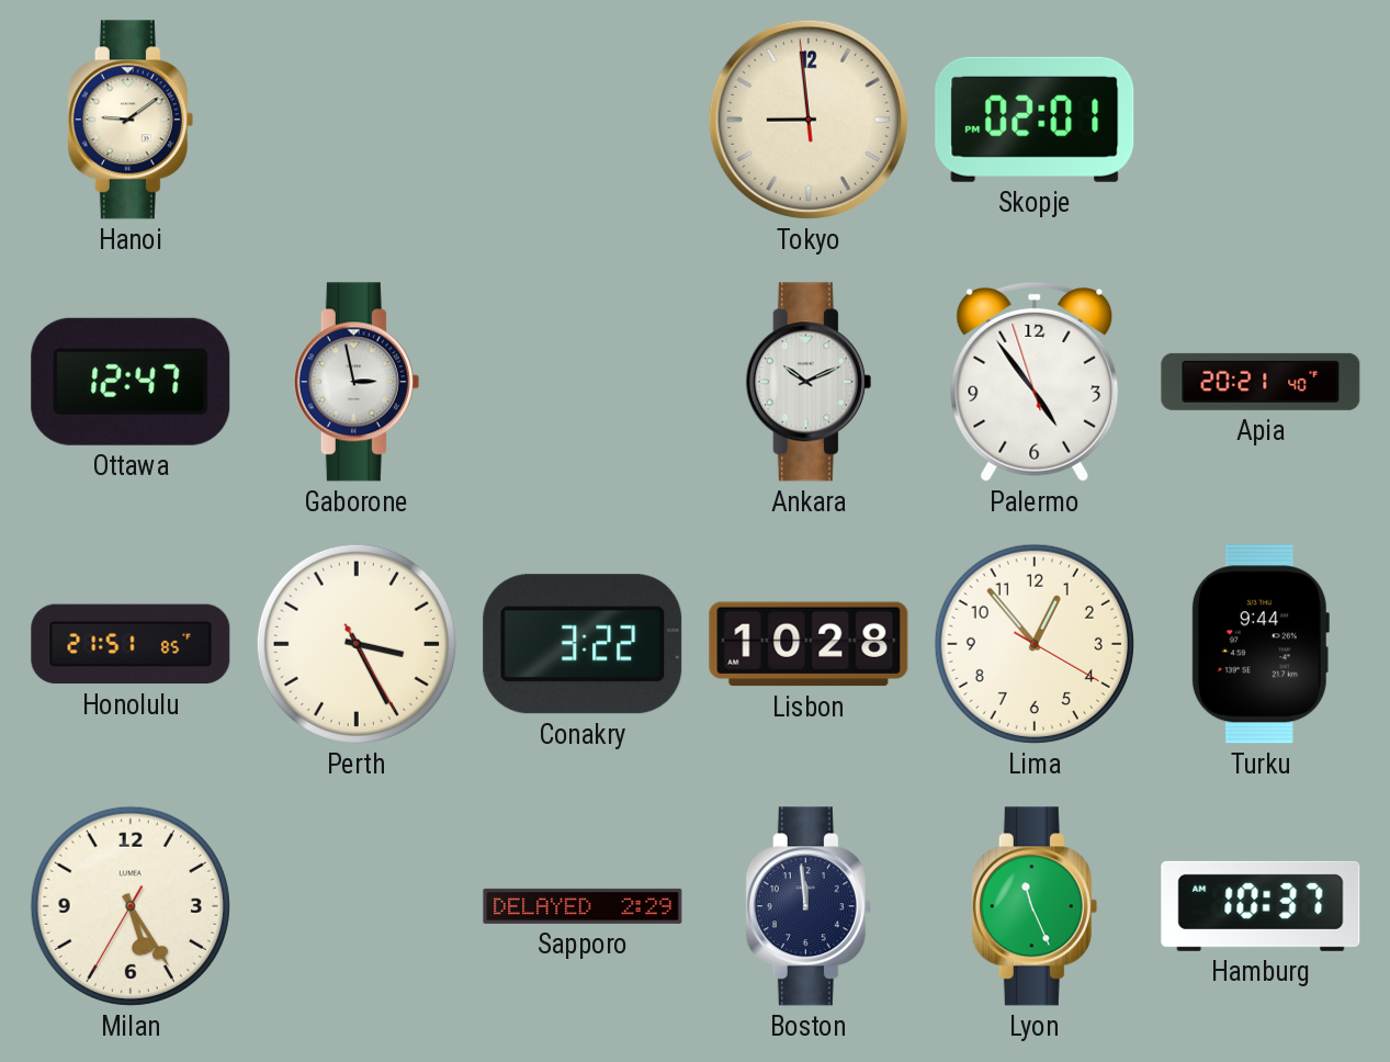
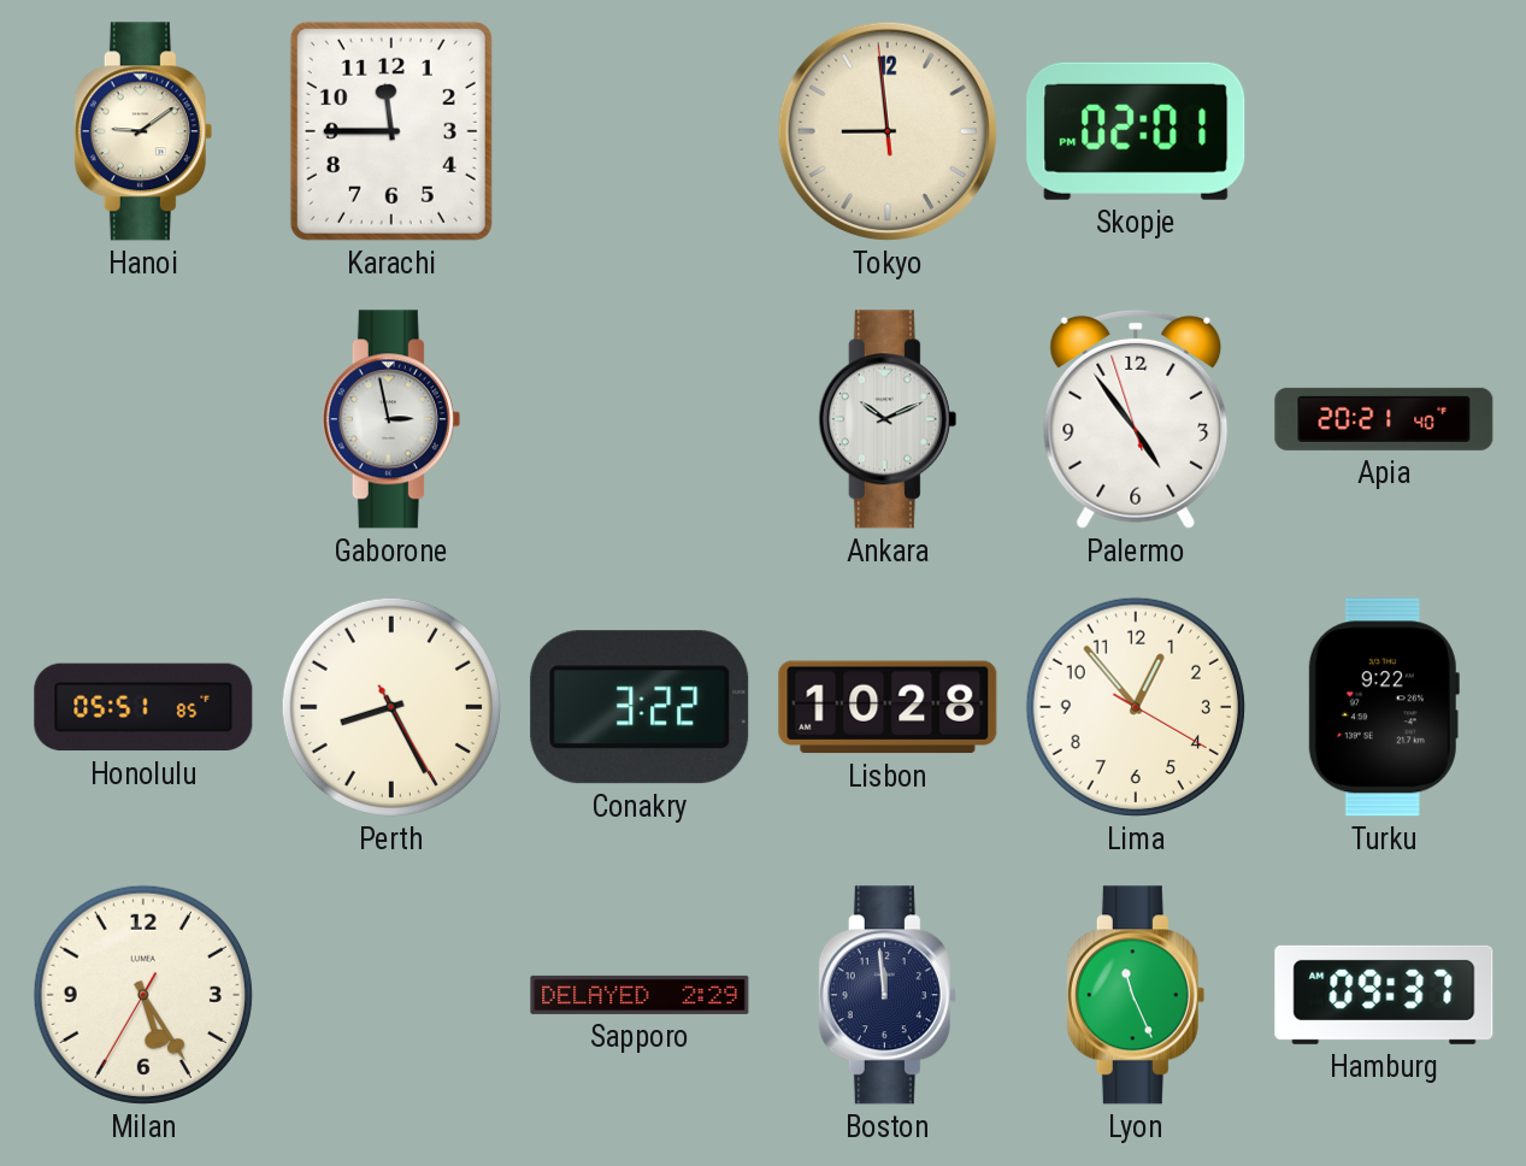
Karachi: none -> 11:45
Ottawa: 12:47 -> none
Honolulu: 21:51 -> 05:51
Perth: 3:25 -> 8:25
Turku: 9:44 -> 9:22
Hamburg: 10:37 -> 09:37
